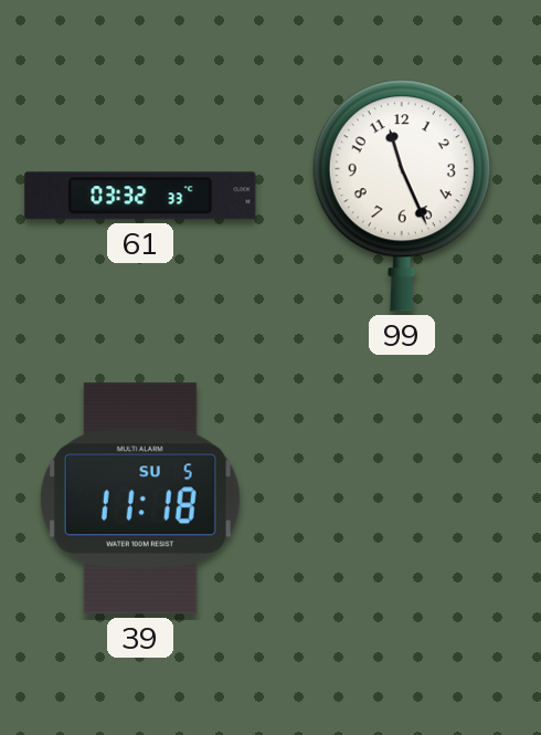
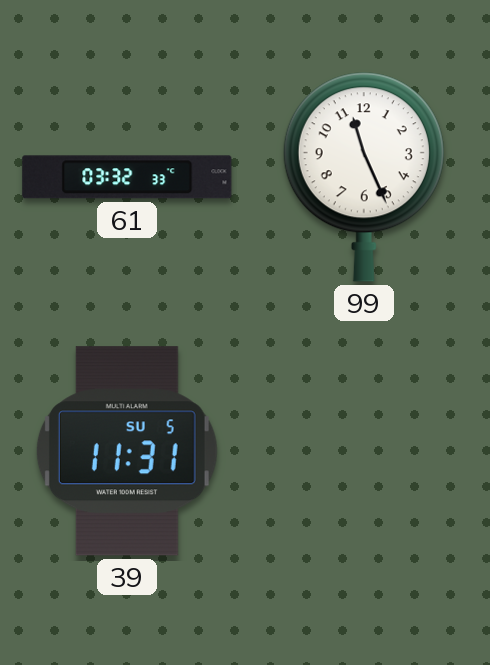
39: 11:18 -> 11:31
